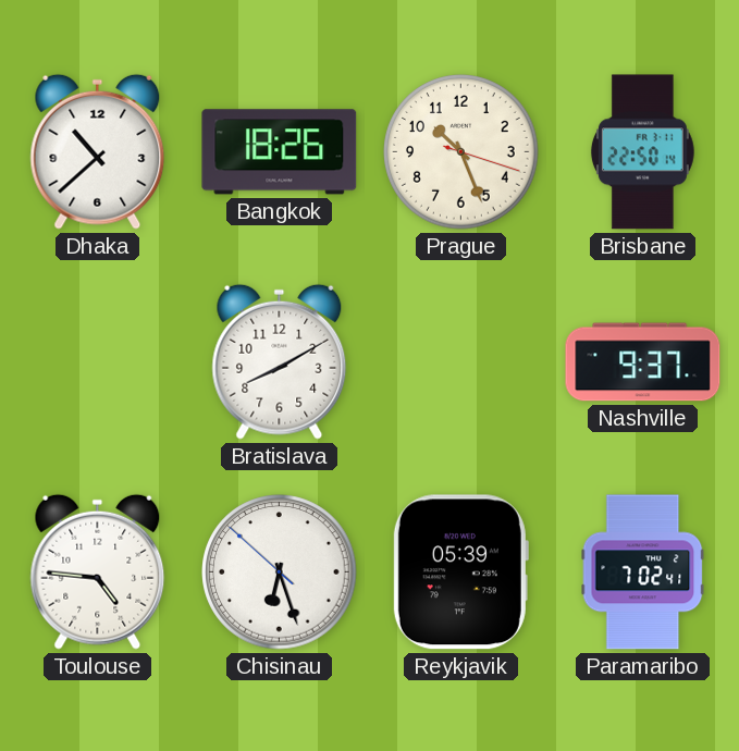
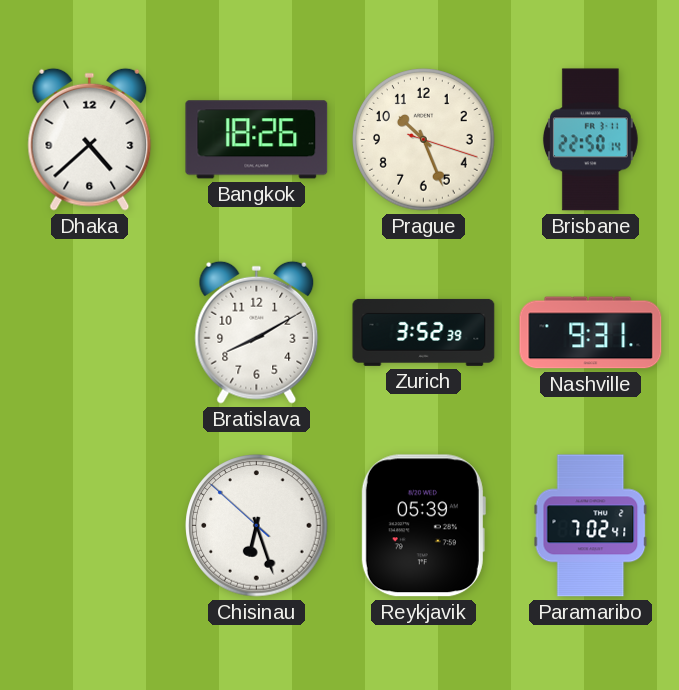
Dhaka: 10:38 -> 4:38
Zurich: none -> 3:52
Nashville: 9:37 -> 9:31
Toulouse: 4:46 -> none
